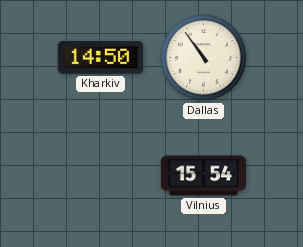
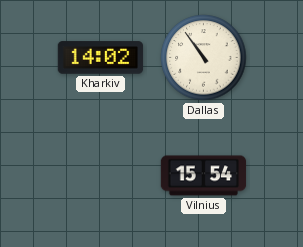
Kharkiv: 14:50 -> 14:02
